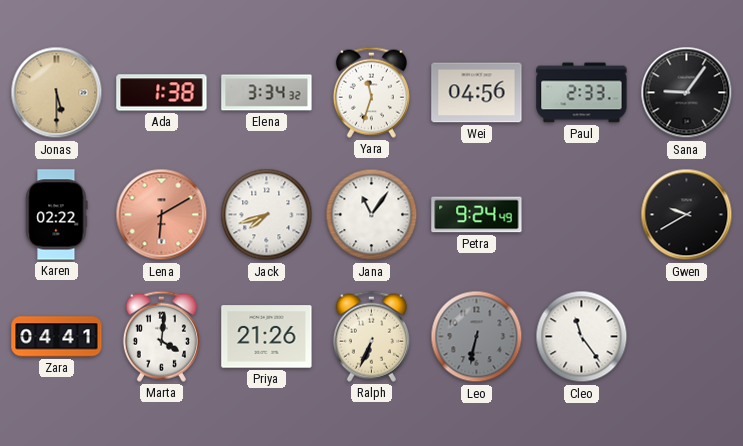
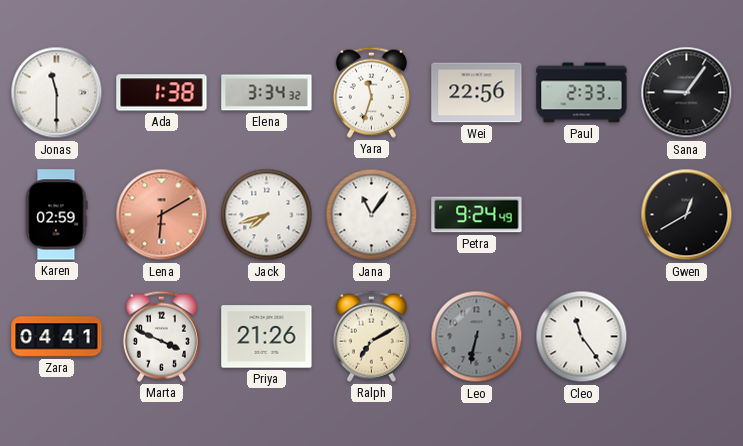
Jonas: 5:30 -> 11:30
Jonas dial: champagne -> white
Wei: 04:56 -> 22:56
Karen: 02:22 -> 02:59
Gwen: 9:40 -> 12:40
Marta: 4:01 -> 3:49
Ralph: 6:34 -> 7:10
